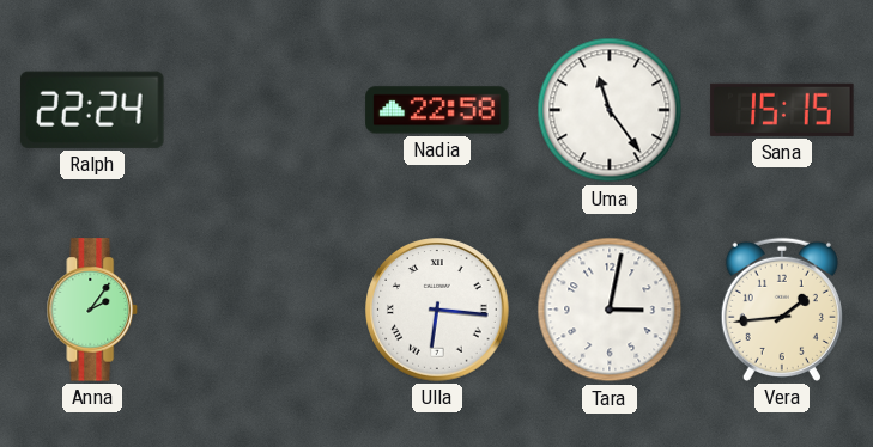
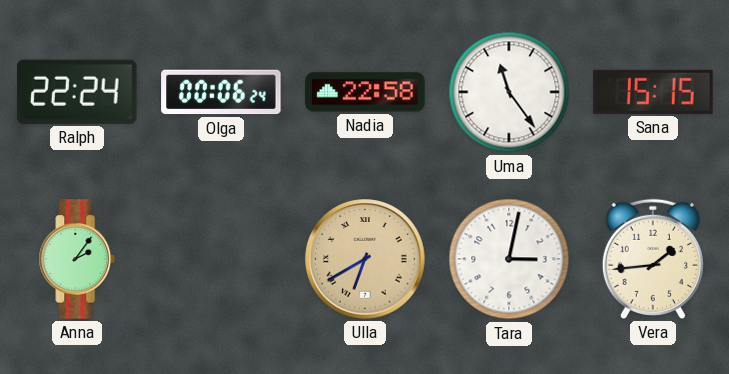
Olga: none -> 00:06
Ulla: 6:16 -> 6:40
Ulla dial: white -> champagne
